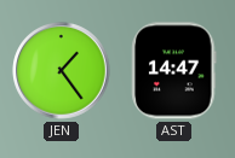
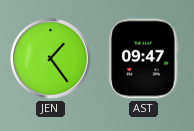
AST: 14:47 -> 09:47
